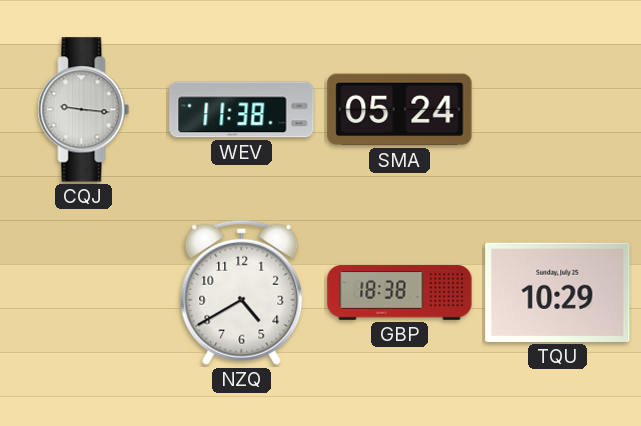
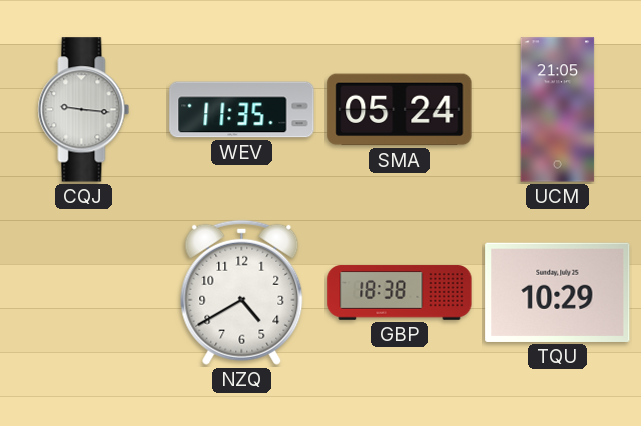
WEV: 11:38 -> 11:35
UCM: none -> 21:05
